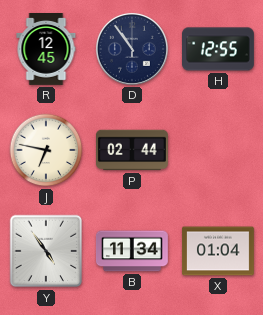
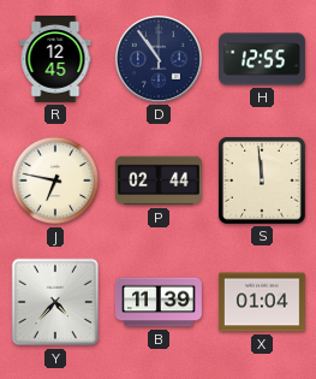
S: none -> 11:59
Y: 4:54 -> 4:37
B: 11:34 -> 11:39
